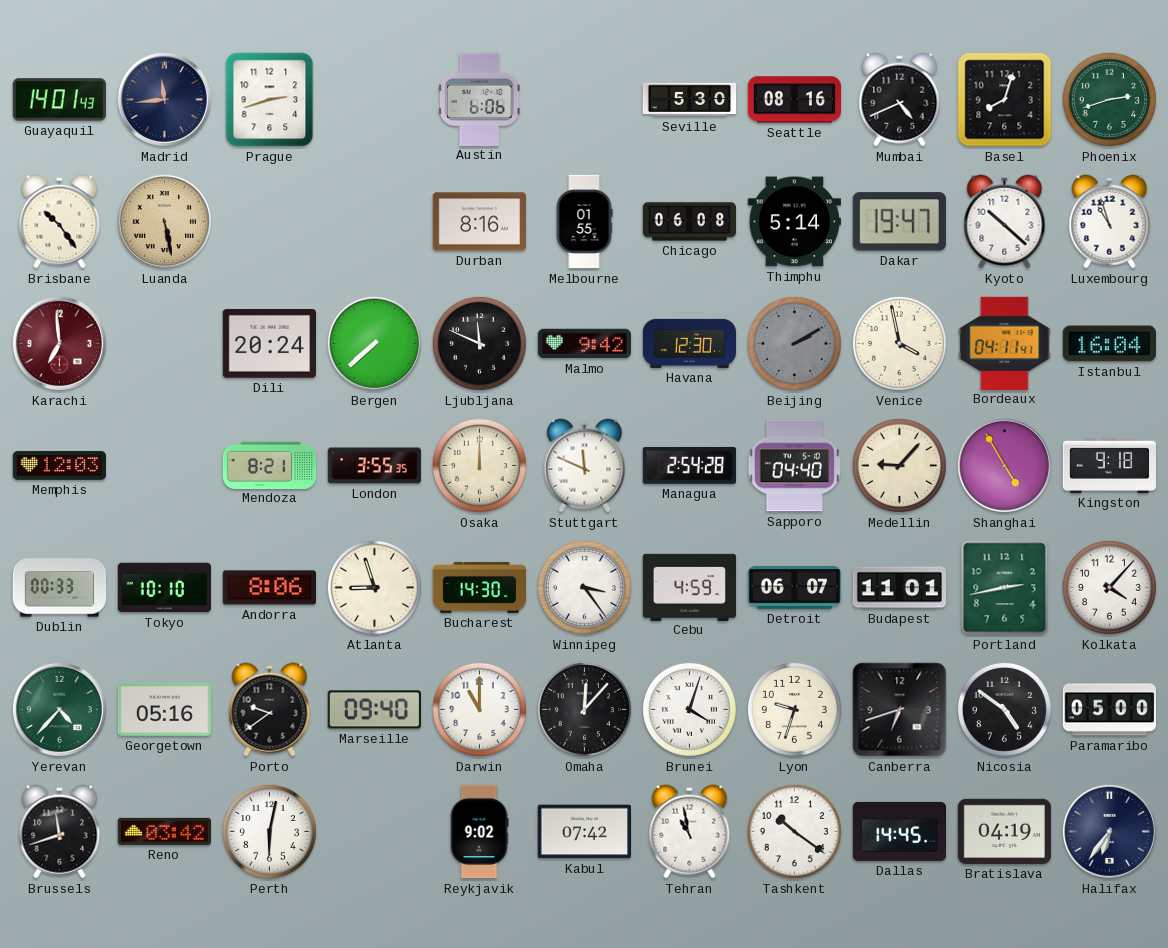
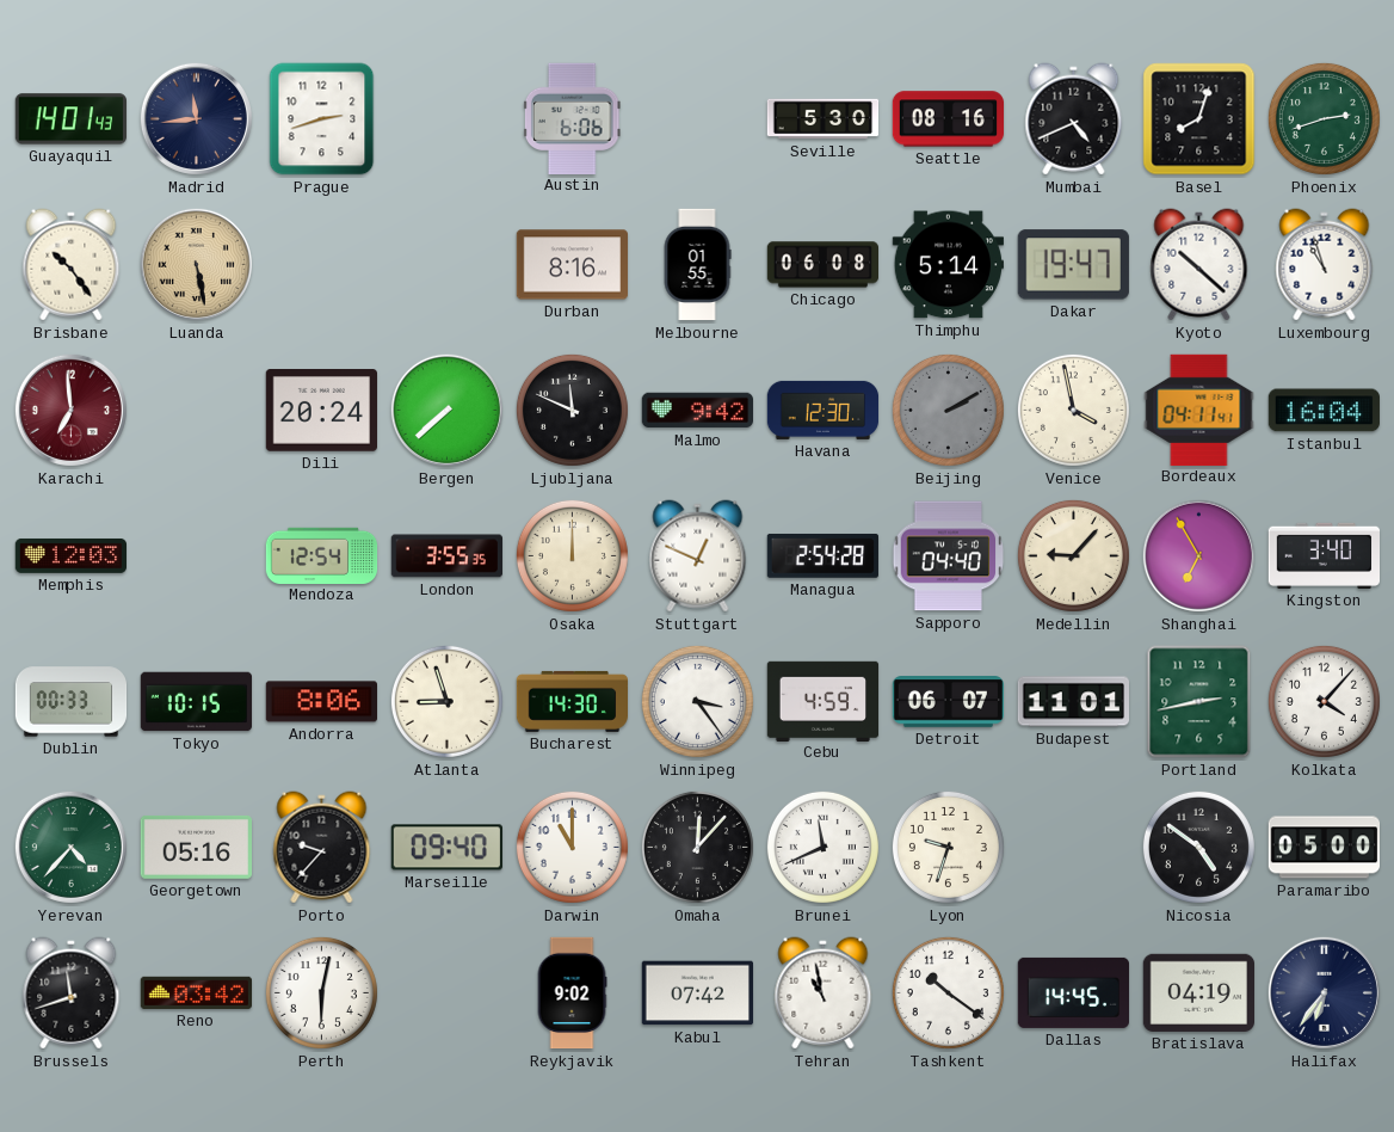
Mendoza: 8:21 -> 12:54
Stuttgart: 11:49 -> 12:49
Shanghai: 4:55 -> 6:55
Kingston: 9:18 -> 3:40
Tokyo: 10:10 -> 10:15
Porto: 9:39 -> 9:37
Brunei: 4:03 -> 11:41
Canberra: 6:42 -> none
